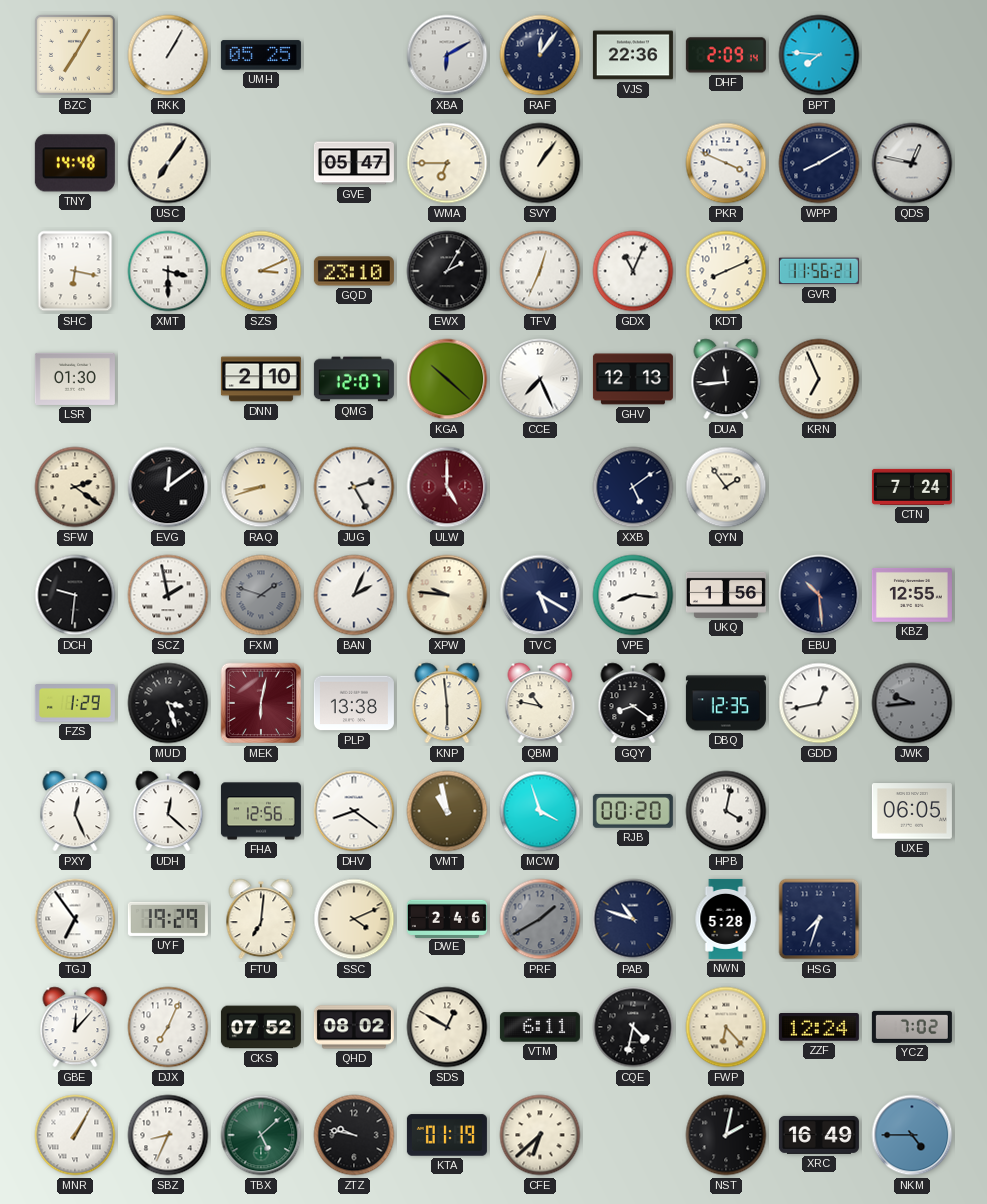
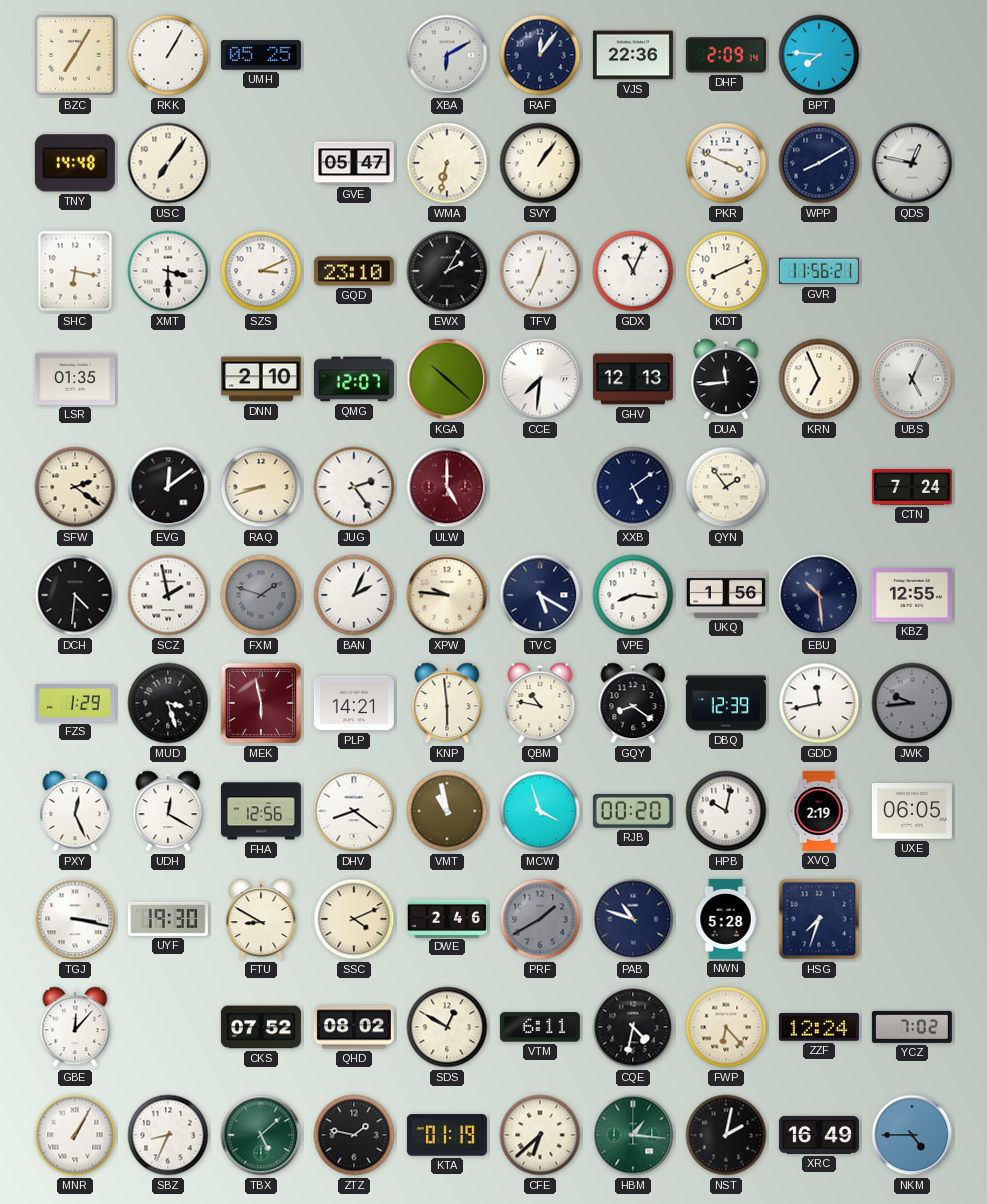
WMA: 6:45 -> 6:32
LSR: 01:30 -> 01:35
CCE: 7:26 -> 7:31
UBS: none -> 5:04
JUG: 2:25 -> 2:24
DCH: 9:31 -> 4:31
MEK: 6:02 -> 5:58
PLP: 13:38 -> 14:21
DBQ: 12:35 -> 12:39
GDD: 12:43 -> 11:43
UDH: 12:22 -> 12:20
HPB: 4:02 -> 10:02
XVQ: none -> 2:19
TGJ: 6:54 -> 3:17
UYF: 19:29 -> 19:30
FTU: 7:01 -> 8:50
DJX: 7:04 -> none
ZTZ: 9:47 -> 1:47
HBM: none -> 1:16
